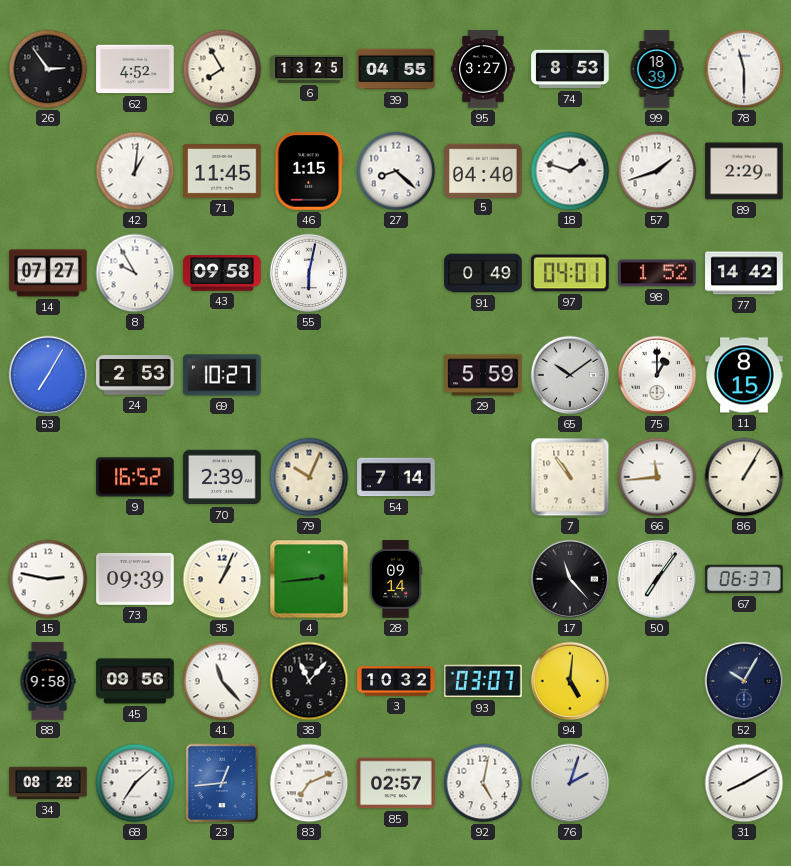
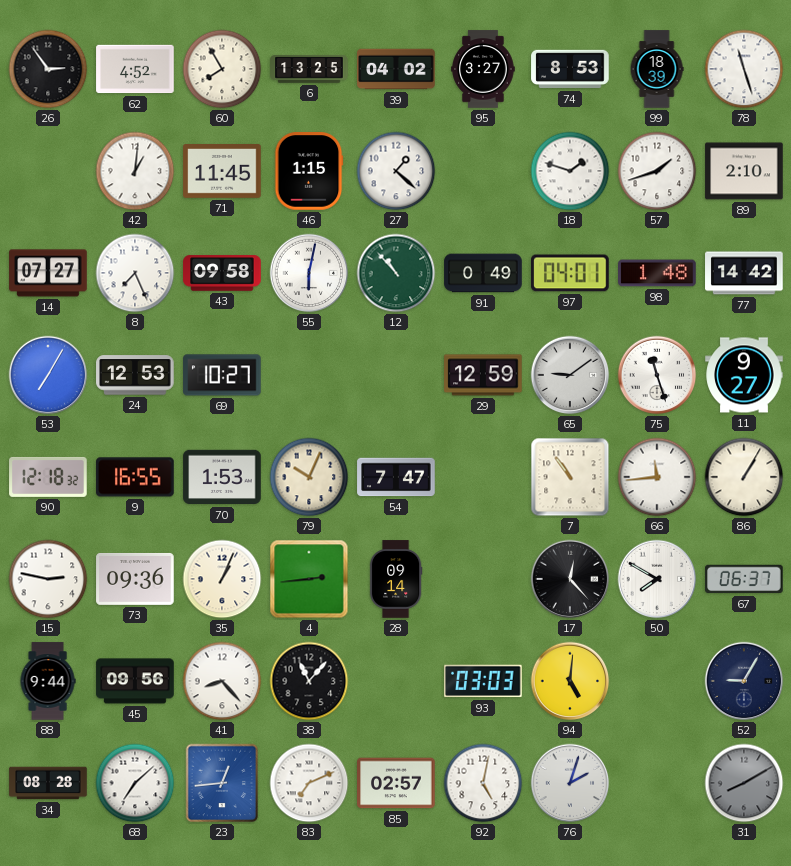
39: 04:55 -> 04:02
78: 11:30 -> 11:27
27: 8:22 -> 1:22
5: 04:40 -> none
89: 2:29 -> 2:10
8: 9:55 -> 7:26
12: none -> 10:53
98: 1:52 -> 1:48
24: 2:53 -> 12:53
29: 5:59 -> 12:59
65: 10:09 -> 9:09
75: 1:00 -> 11:27
11: 8:15 -> 9:27
90: none -> 12:18
9: 16:52 -> 16:55
70: 2:39 -> 1:53
54: 7:14 -> 7:47
73: 09:39 -> 09:36
17: 11:23 -> 12:23
50: 7:06 -> 7:50
88: 9:58 -> 9:44
41: 11:23 -> 8:23
3: 10:32 -> none
93: 03:07 -> 03:03
52: 10:05 -> 9:05
31 dial: white -> grey
